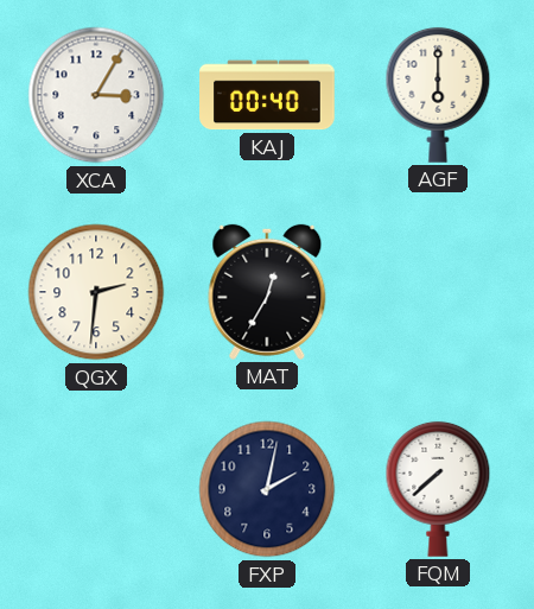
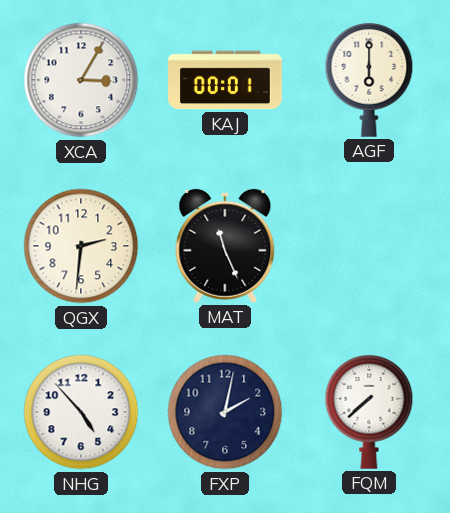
KAJ: 00:40 -> 00:01
MAT: 12:35 -> 11:26
NHG: none -> 4:53
